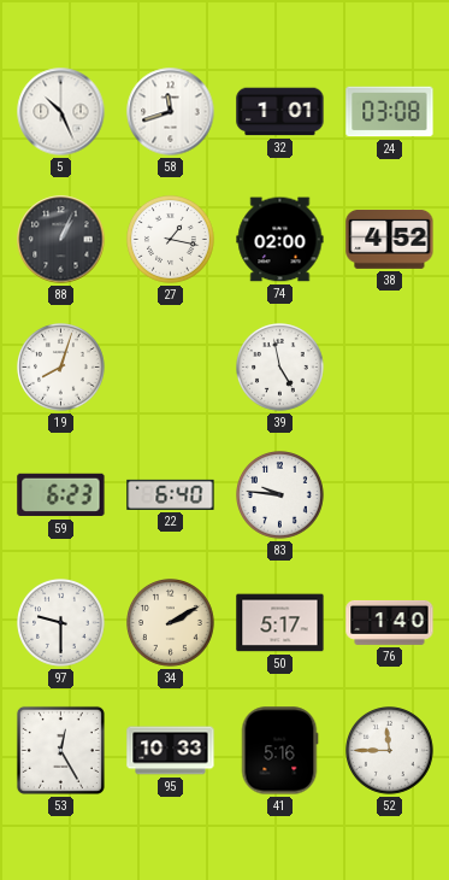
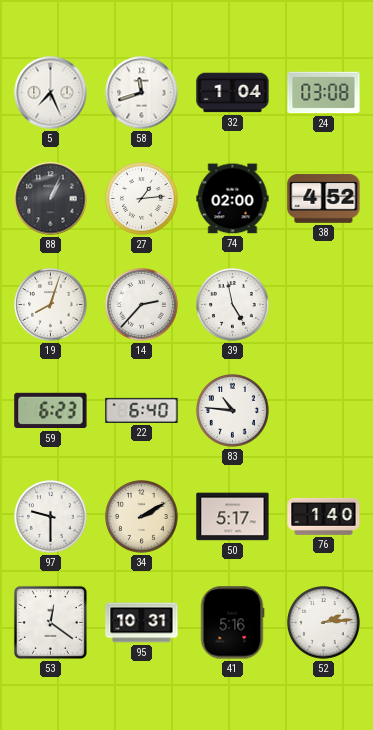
5: 10:26 -> 7:26
32: 1:01 -> 1:04
27: 1:17 -> 1:14
14: none -> 2:37
83: 9:46 -> 10:46
53: 12:25 -> 12:21
95: 10:33 -> 10:31
52: 11:45 -> 2:14
